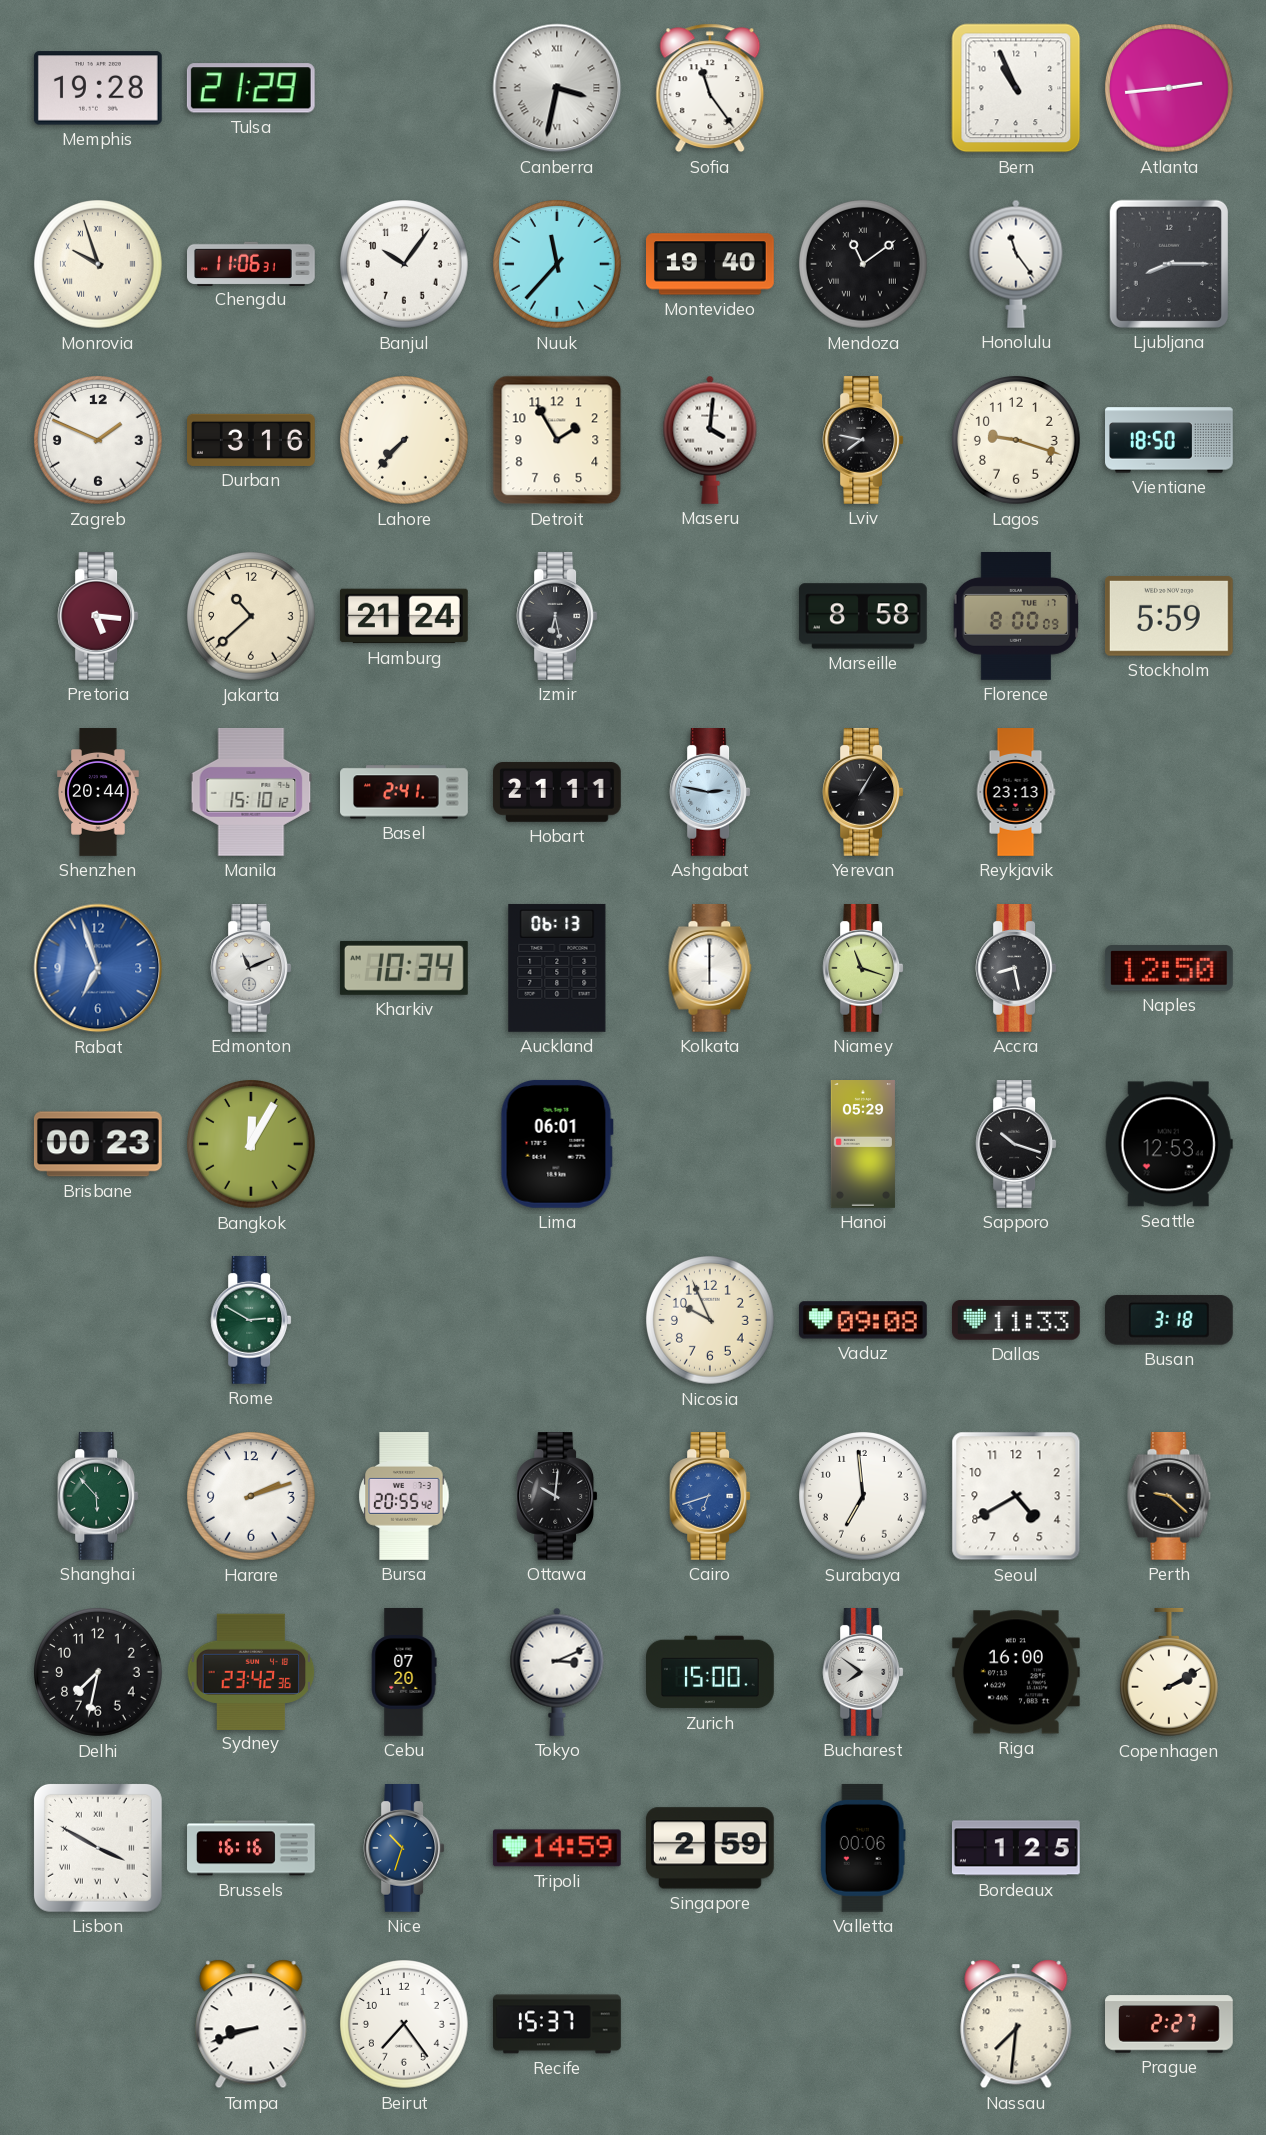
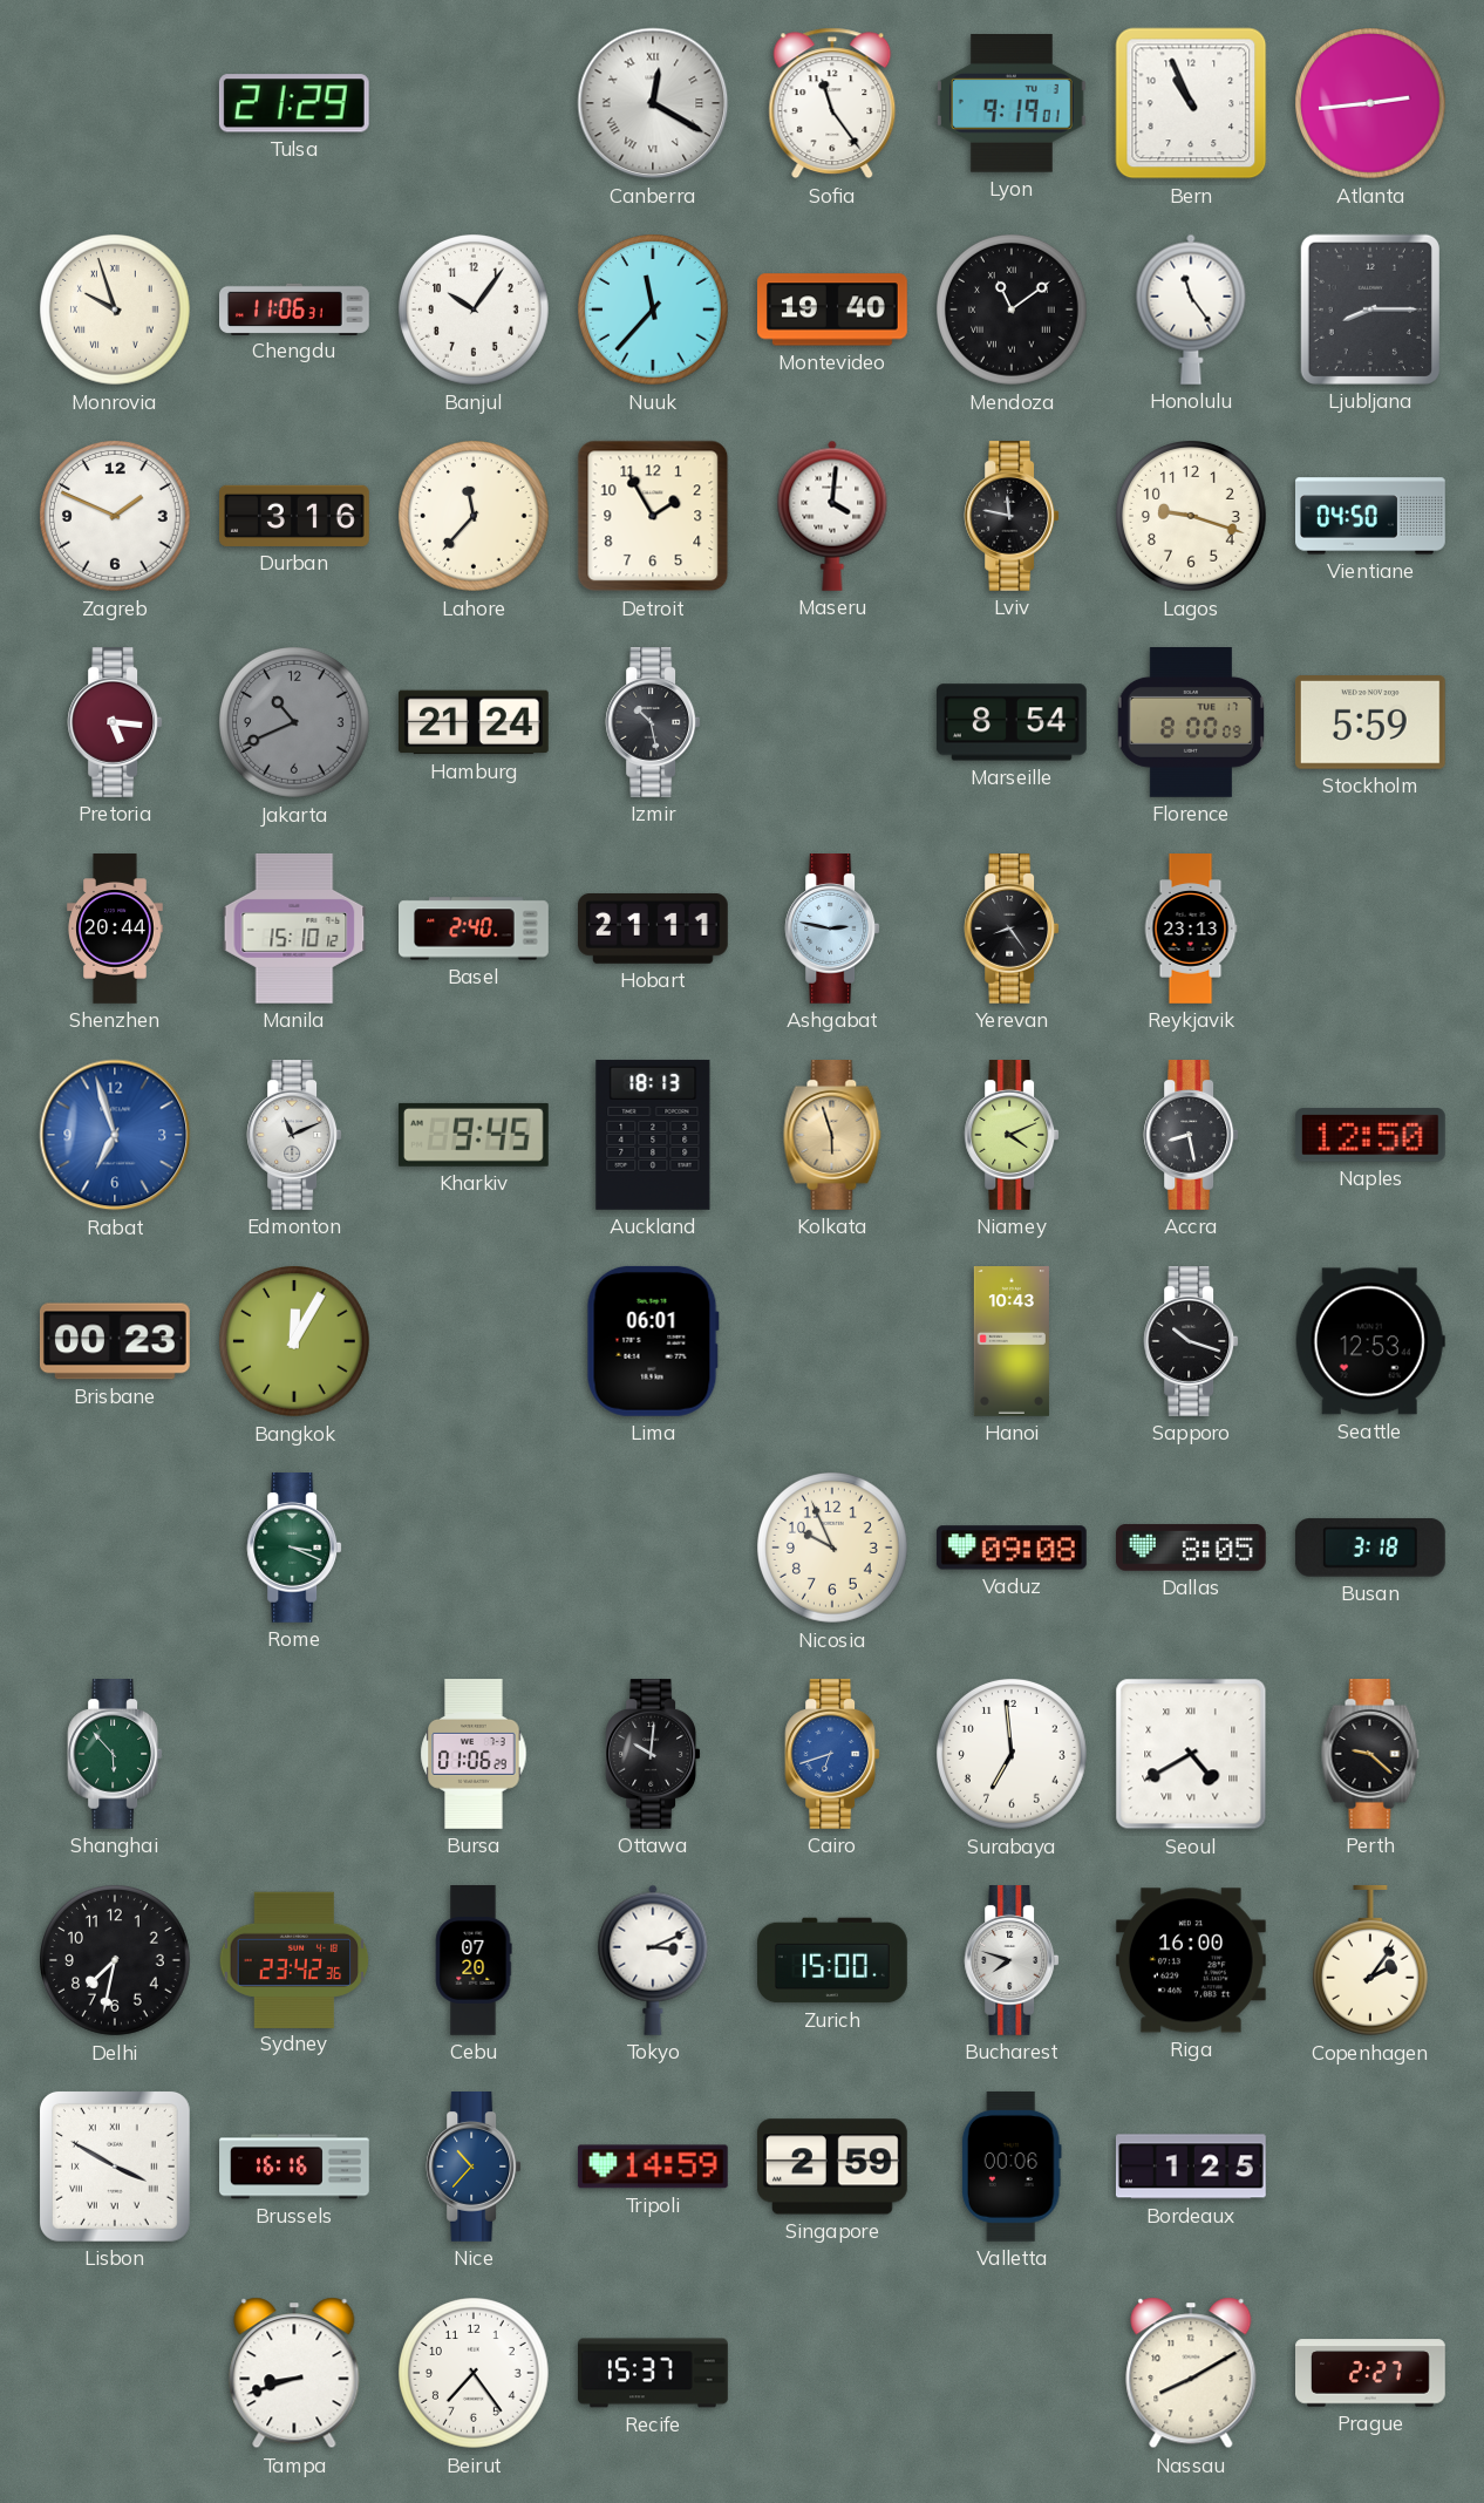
Memphis: 19:28 -> none
Canberra: 3:32 -> 12:20
Lyon: none -> 9:19
Lahore: 7:37 -> 11:37
Lviv: 7:47 -> 11:47
Vientiane: 18:50 -> 04:50
Jakarta: 10:38 -> 10:41
Jakarta dial: cream -> grey
Izmir: 6:28 -> 10:28
Marseille: 8:58 -> 8:54
Basel: 2:41 -> 2:40
Yerevan: 1:05 -> 8:24
Kharkiv: 10:34 -> 9:45
Auckland: 06:13 -> 18:13
Kolkata: 6:00 -> 5:57
Kolkata dial: white -> champagne
Niamey: 11:18 -> 4:11
Hanoi: 05:29 -> 10:43
Rome: 2:50 -> 3:19
Dallas: 11:33 -> 8:05
Harare: 2:12 -> none
Bursa: 20:55 -> 01:06
Seoul numerals: Arabic -> Roman
Bucharest: 7:51 -> 7:48
Copenhagen: 2:10 -> 2:06
Nice: 10:33 -> 10:37
Nassau: 7:31 -> 8:10
